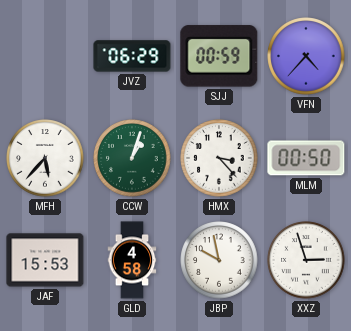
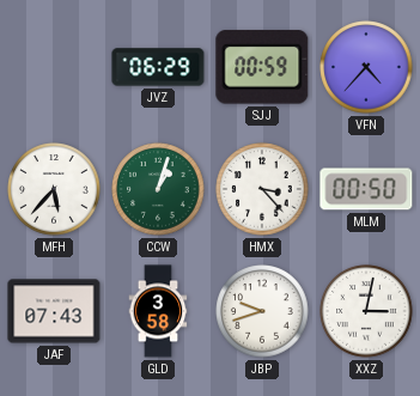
JAF: 15:53 -> 07:43
GLD: 4:58 -> 3:58
JBP: 9:58 -> 9:42
XXZ: 2:57 -> 3:02
